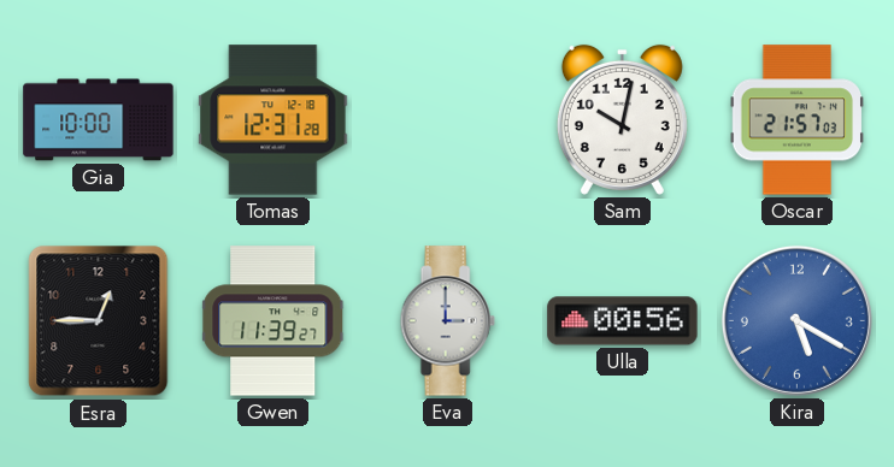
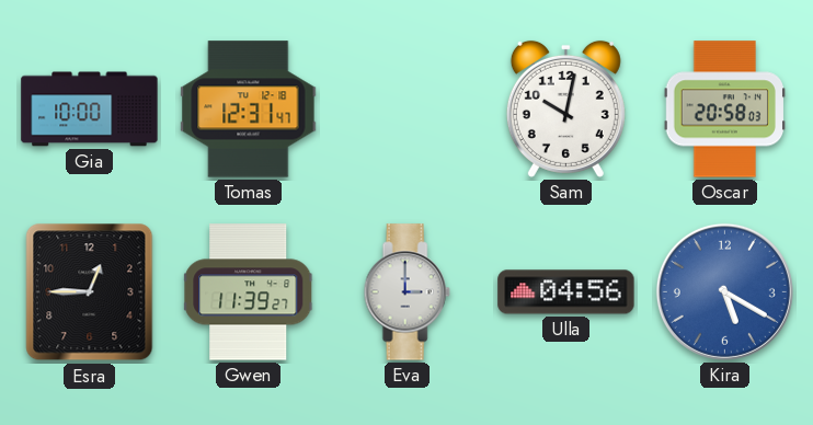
Tomas: 12:31:28 -> 12:31:47
Oscar: 21:57 -> 20:58
Ulla: 00:56 -> 04:56
